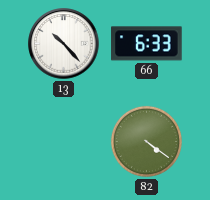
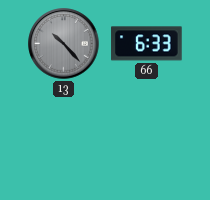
13 dial: white -> grey
82: 4:21 -> none
